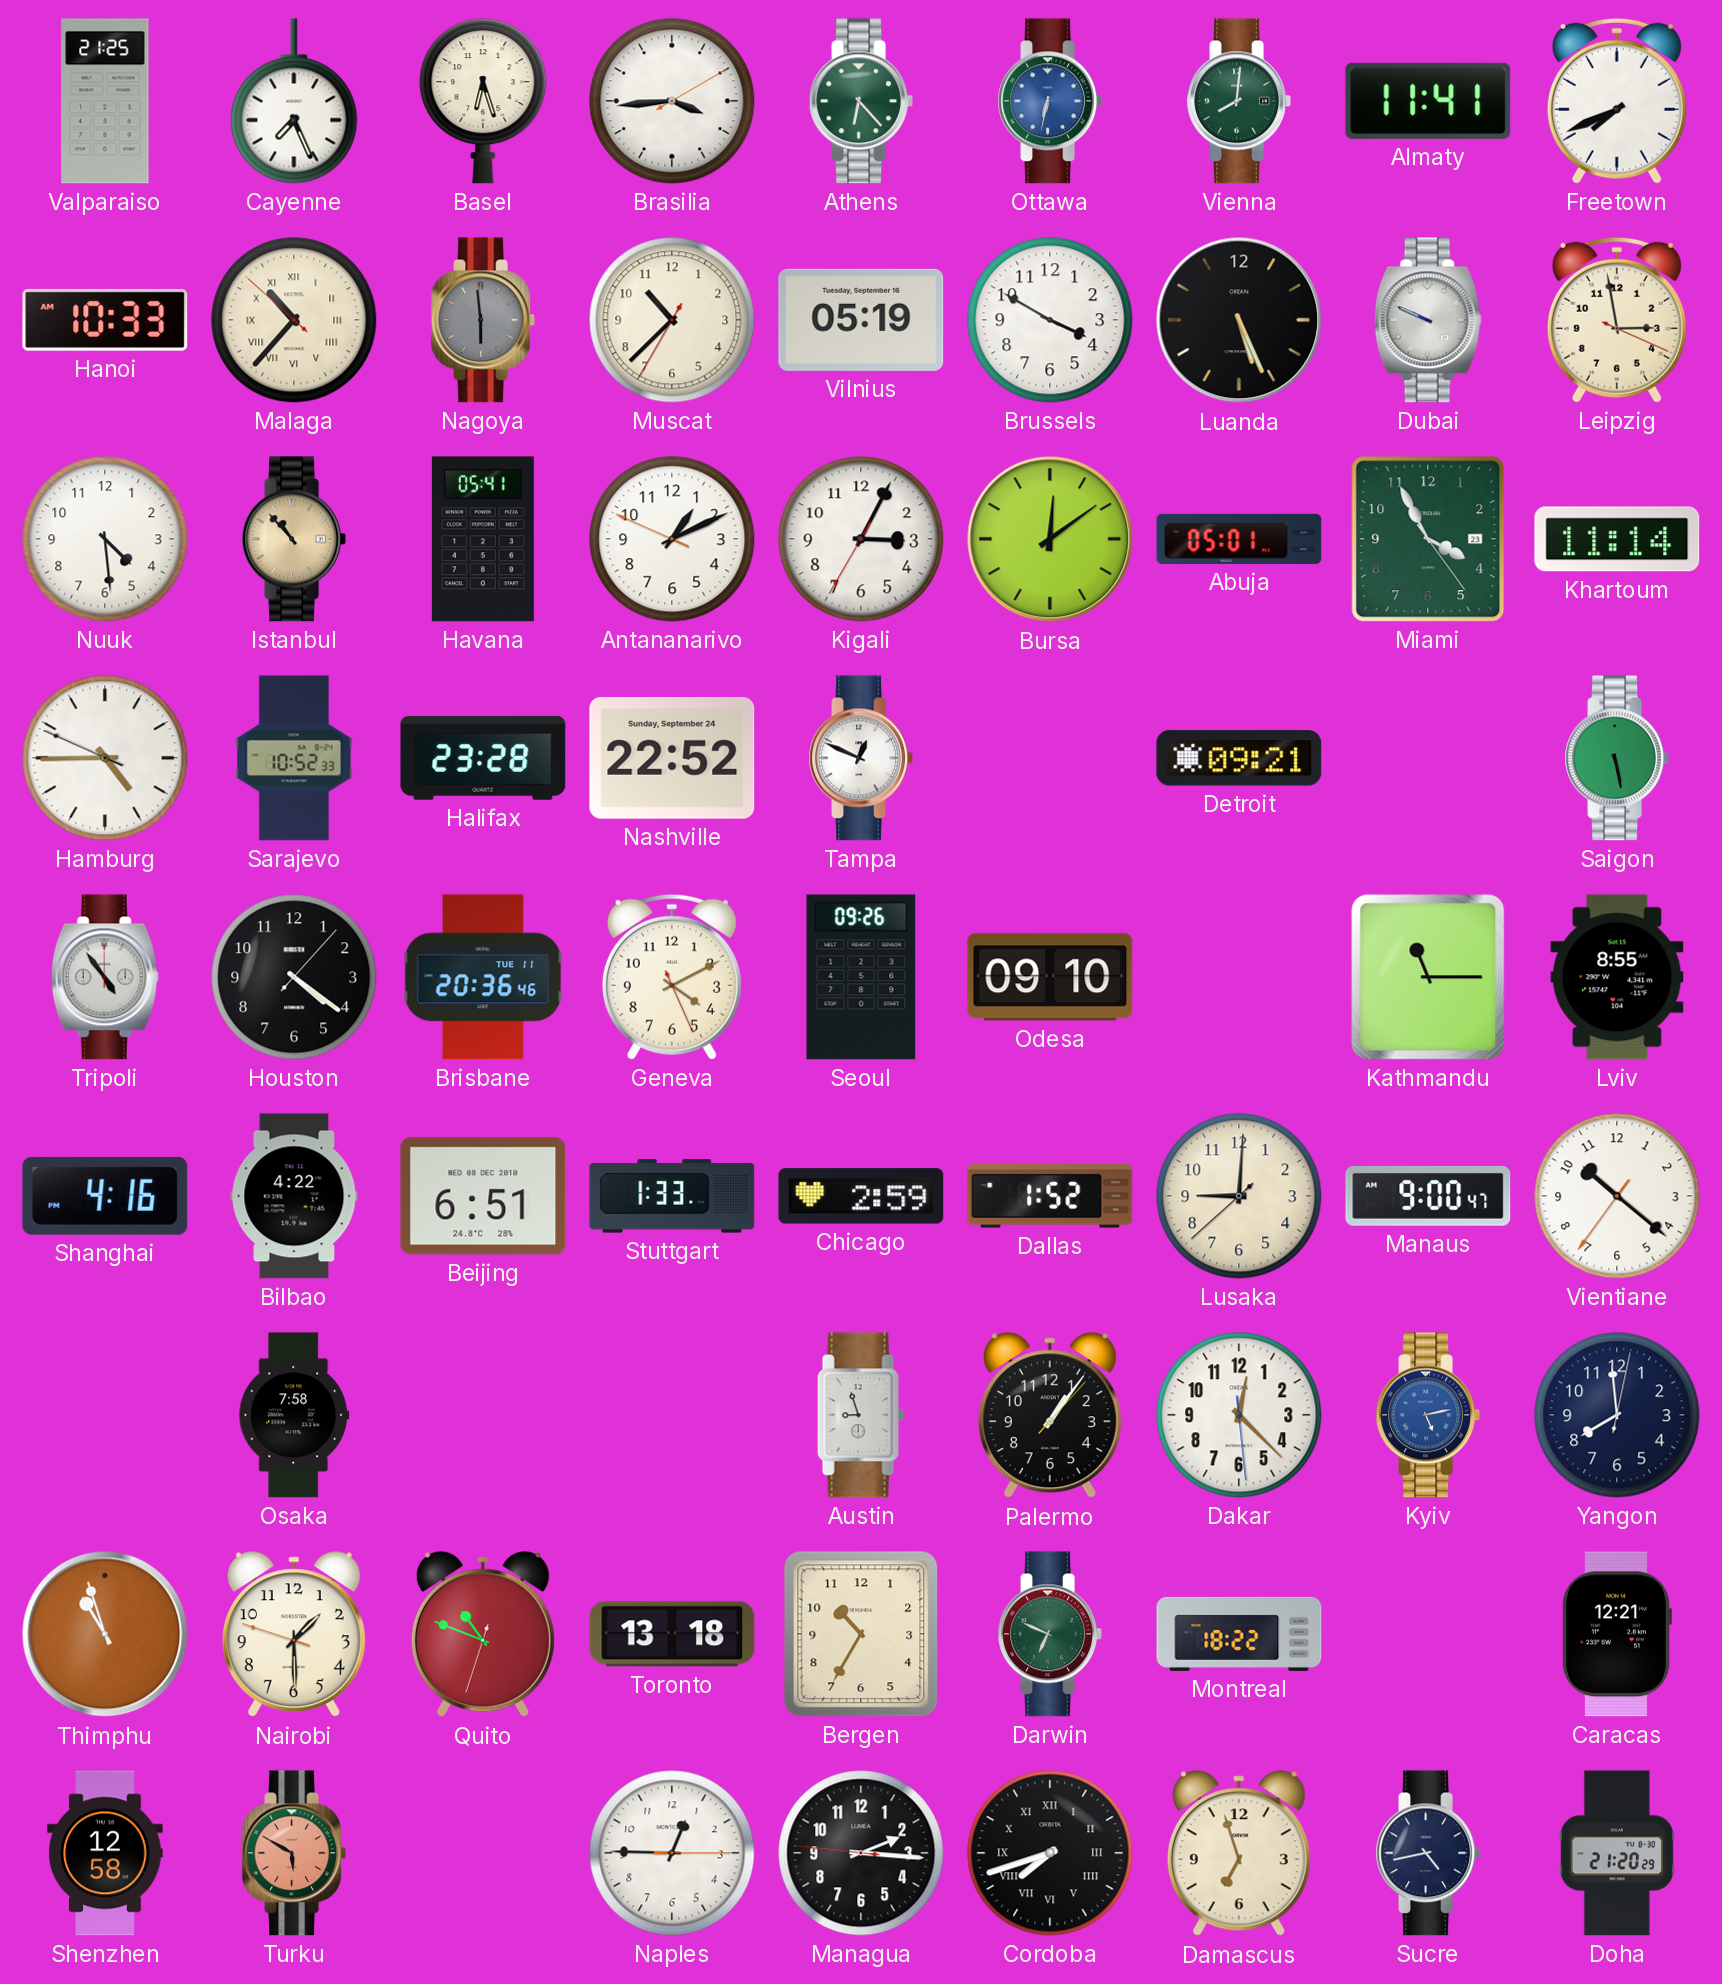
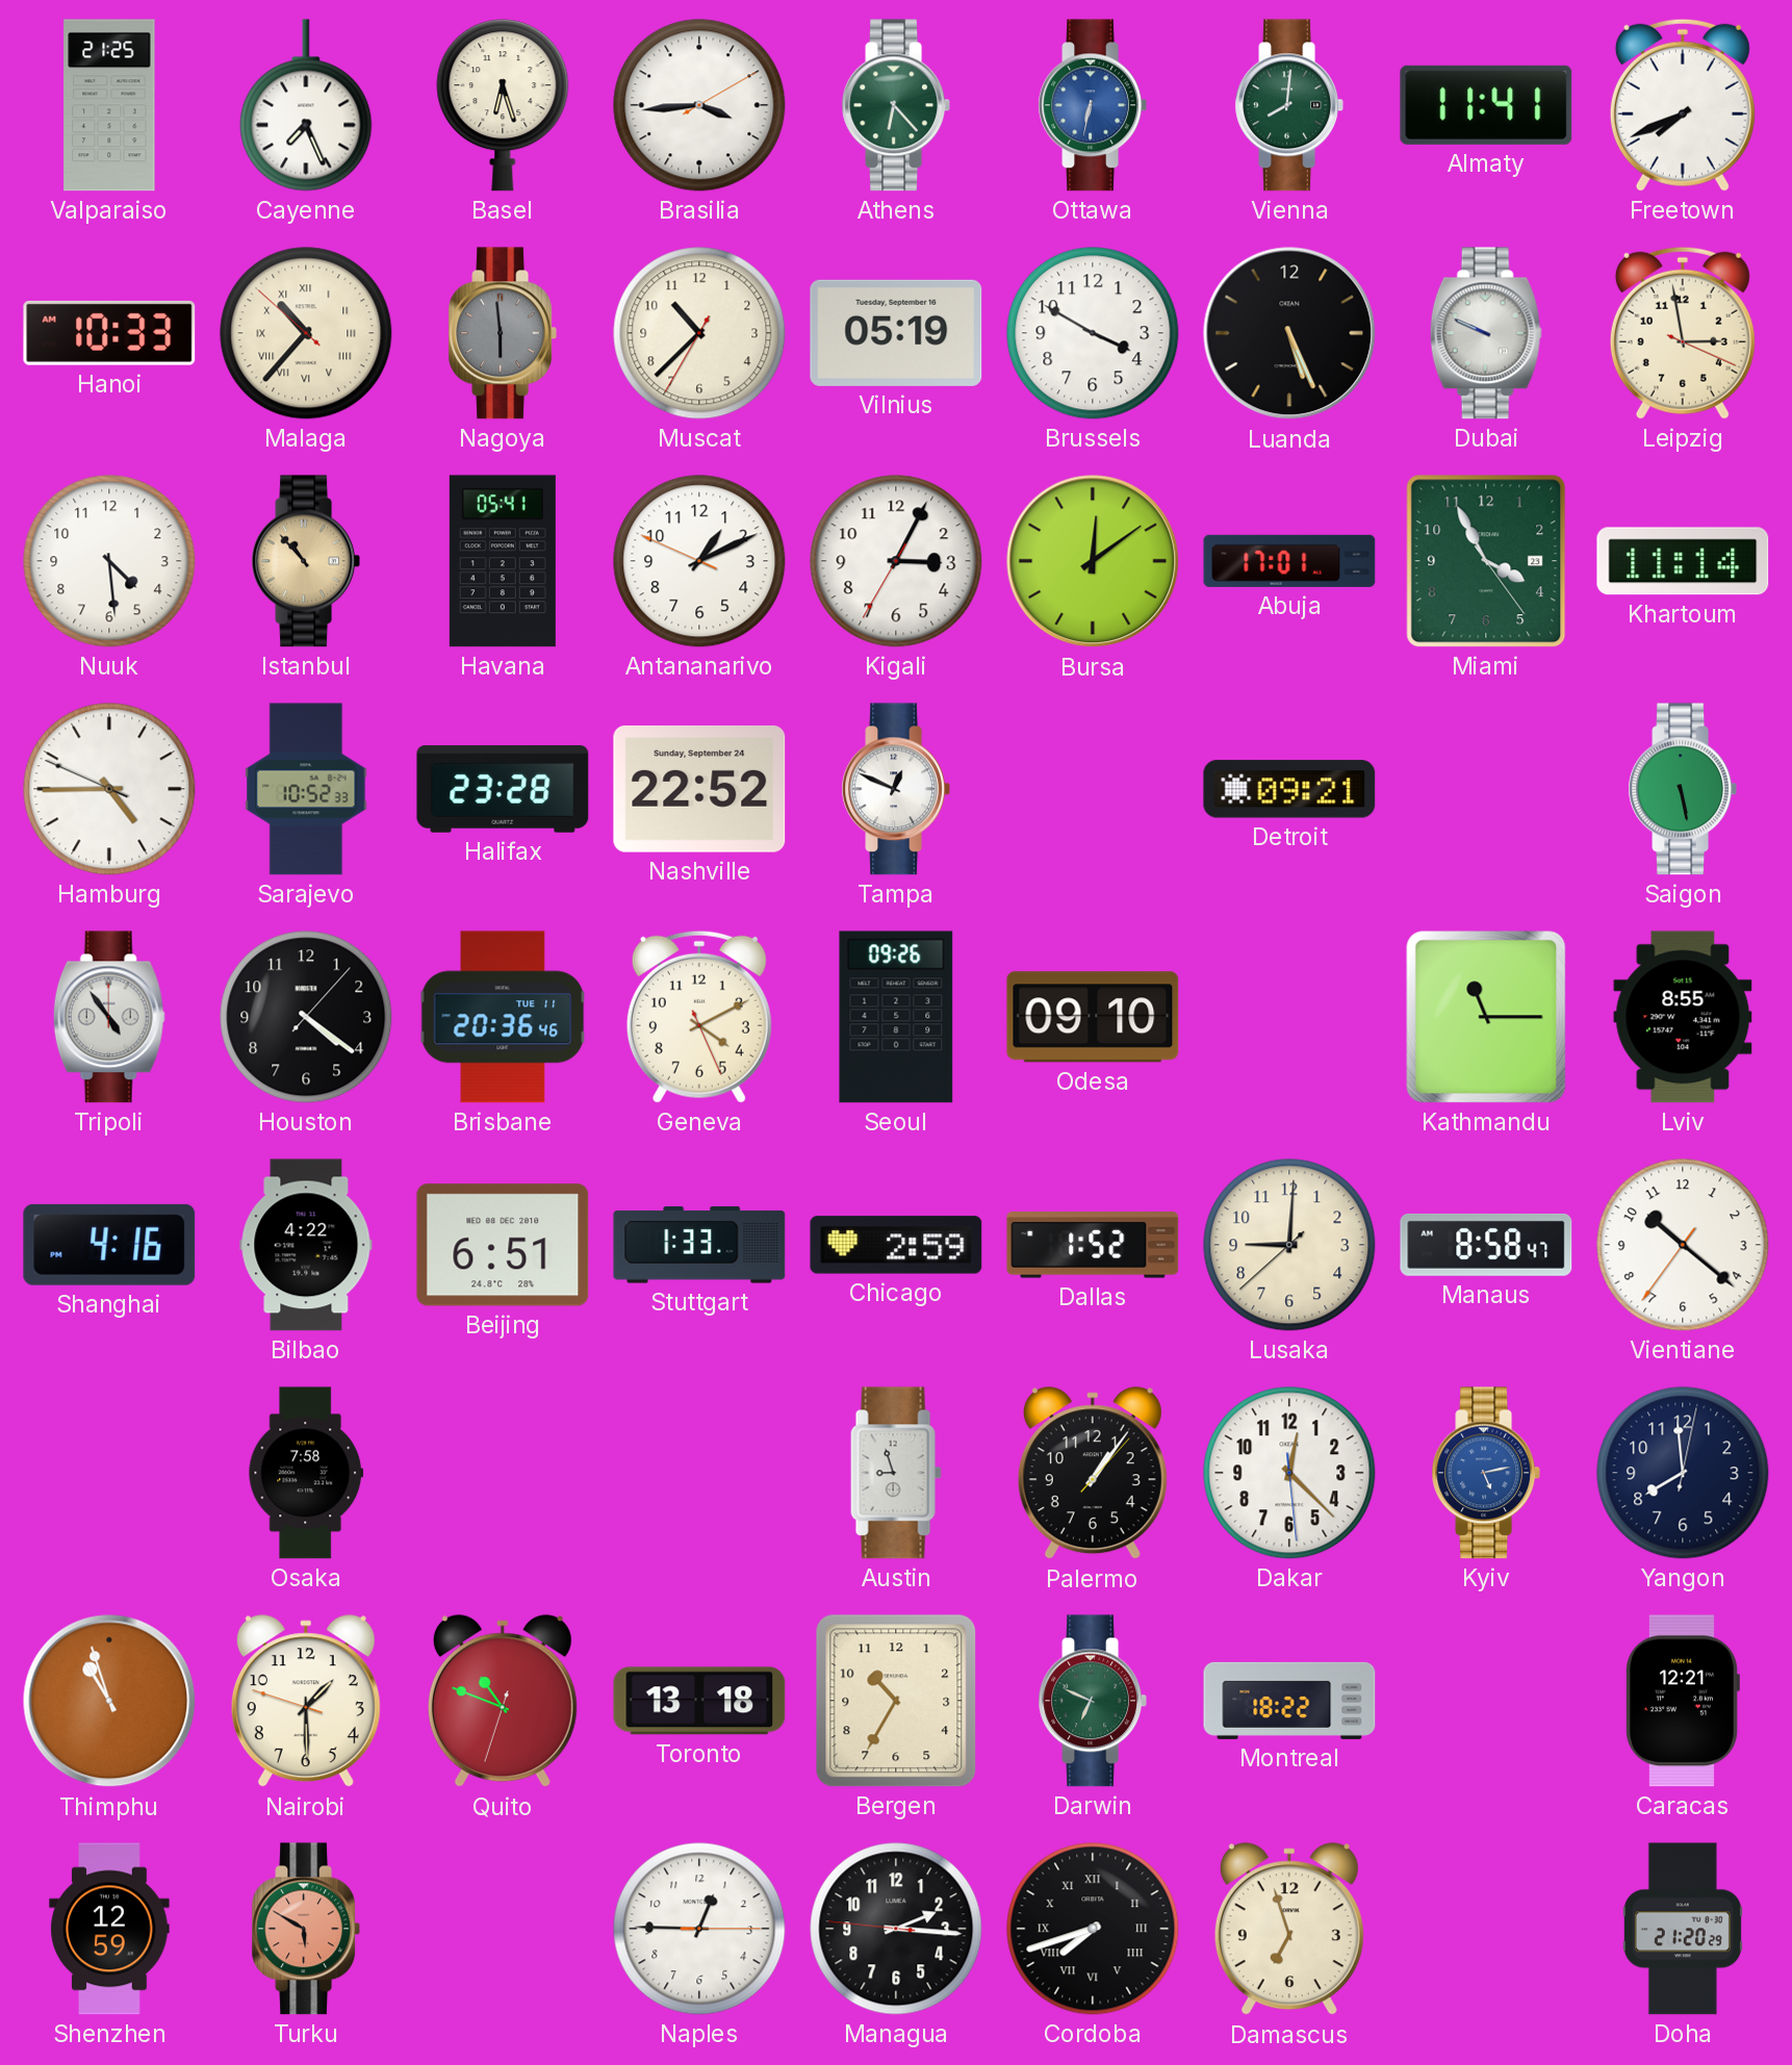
Abuja: 05:01 -> 17:01
Manaus: 9:00 -> 8:58
Shenzhen: 12:58 -> 12:59
Sucre: 4:43 -> none
